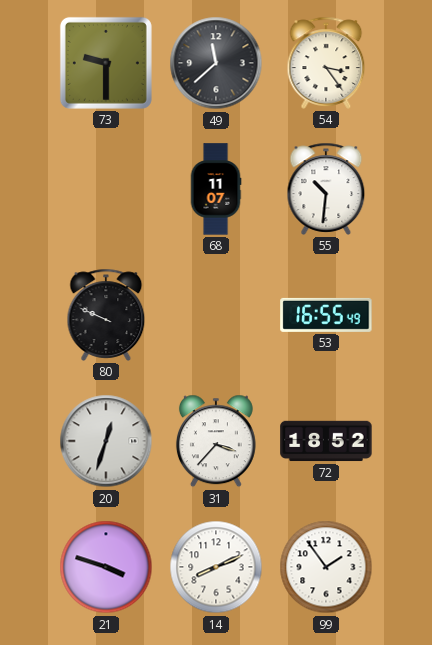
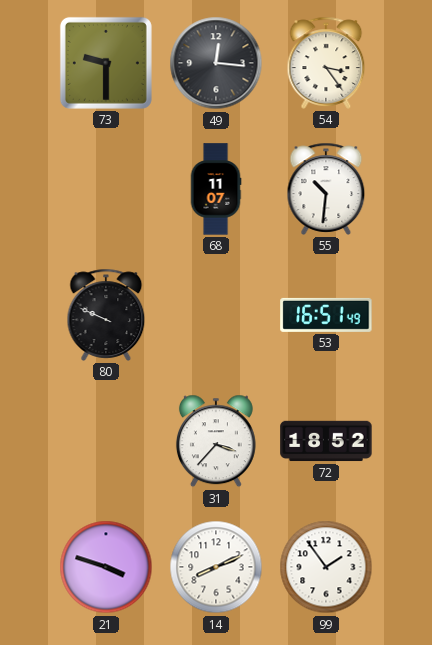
49: 11:38 -> 12:16
53: 16:55 -> 16:51
20: 12:33 -> none
